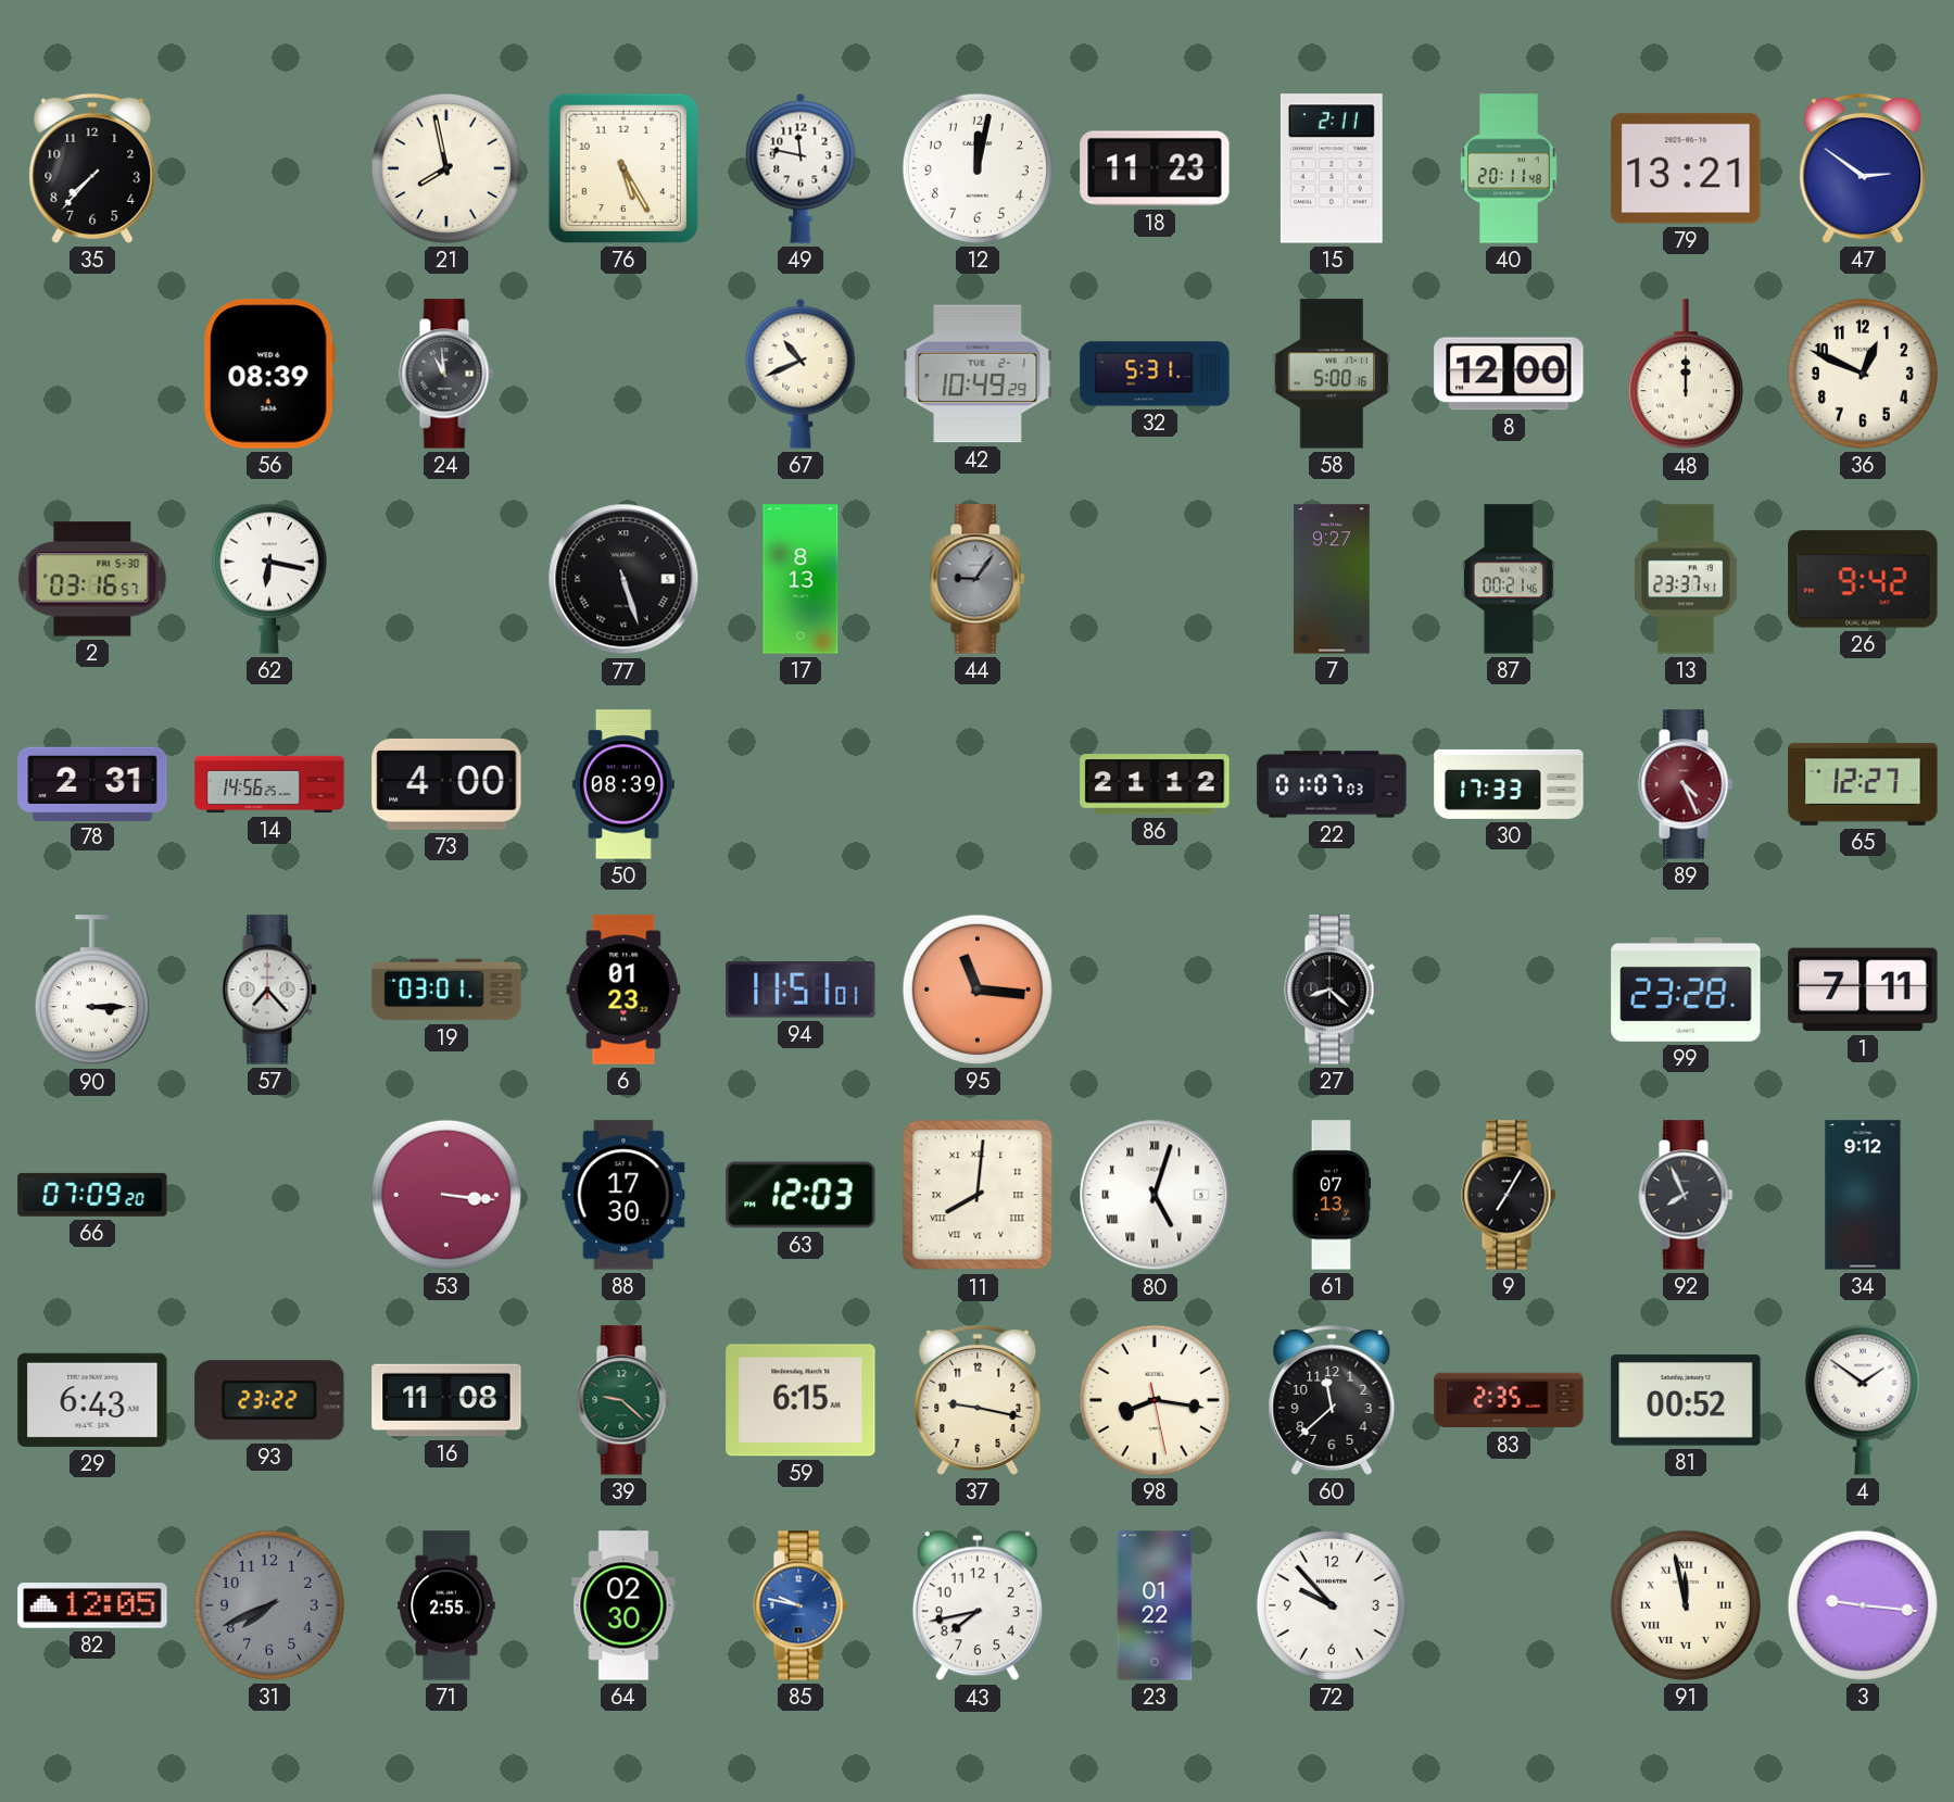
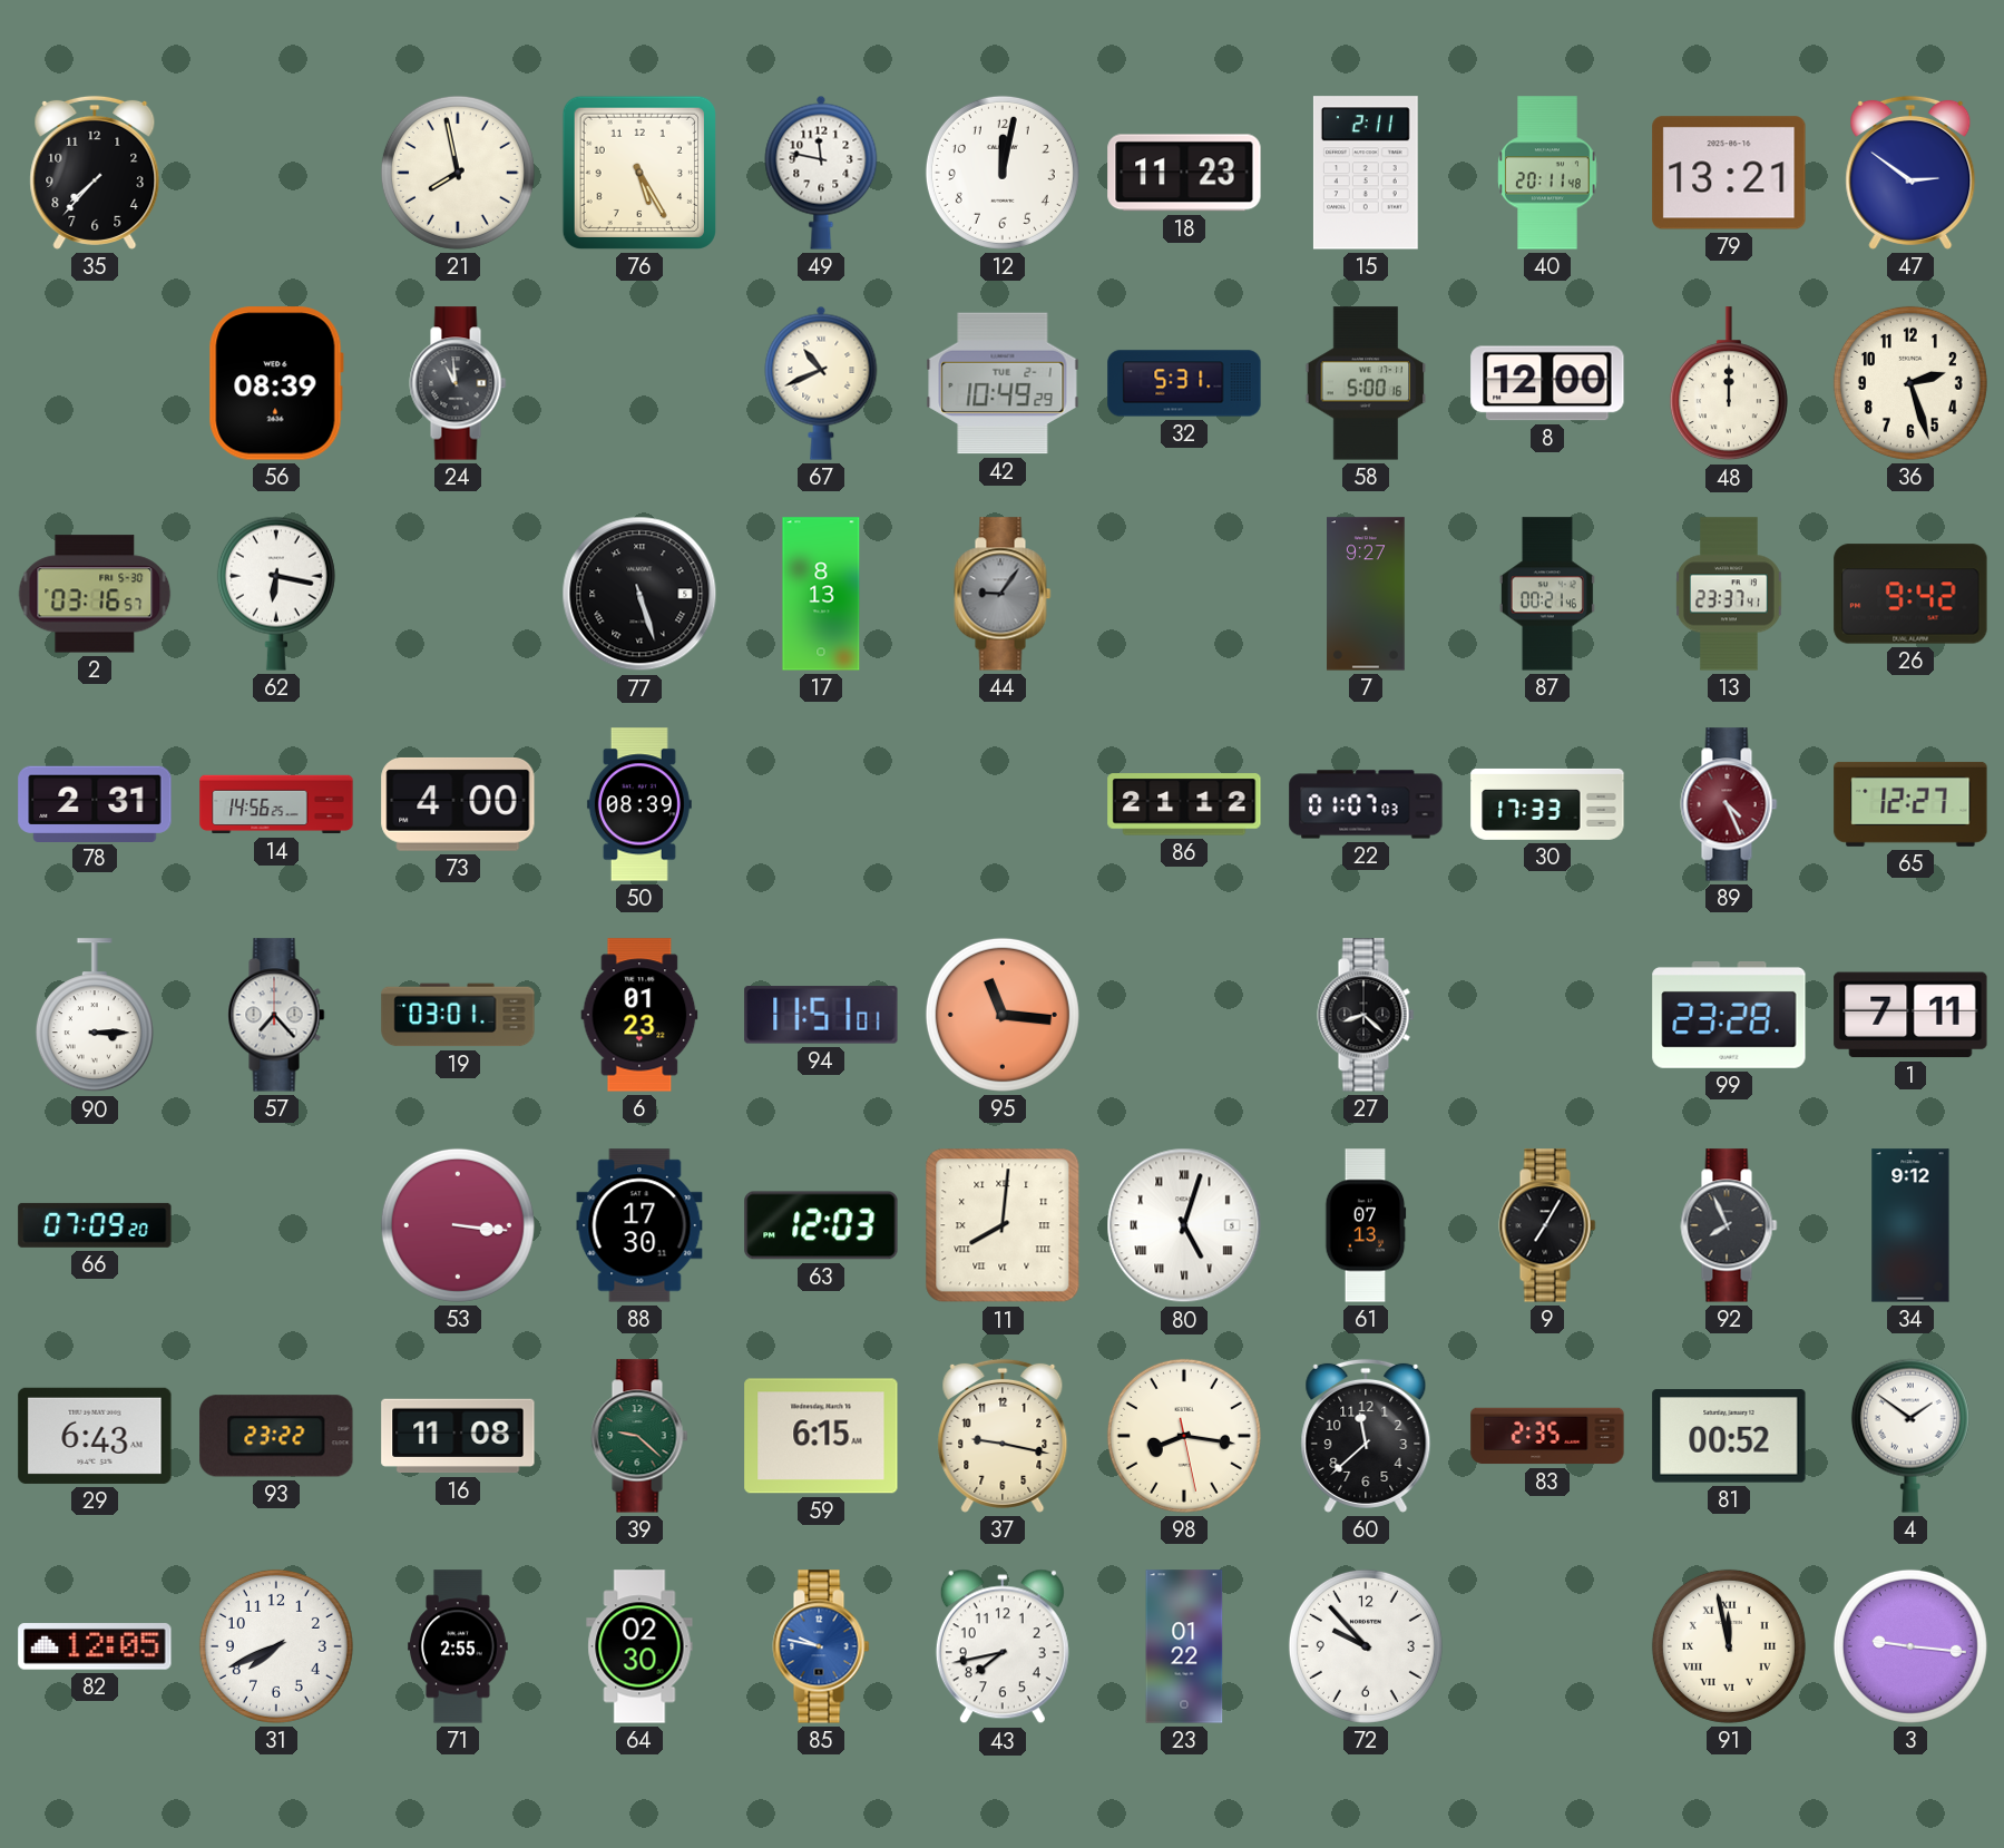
36: 12:49 -> 2:27
31 dial: grey -> white
